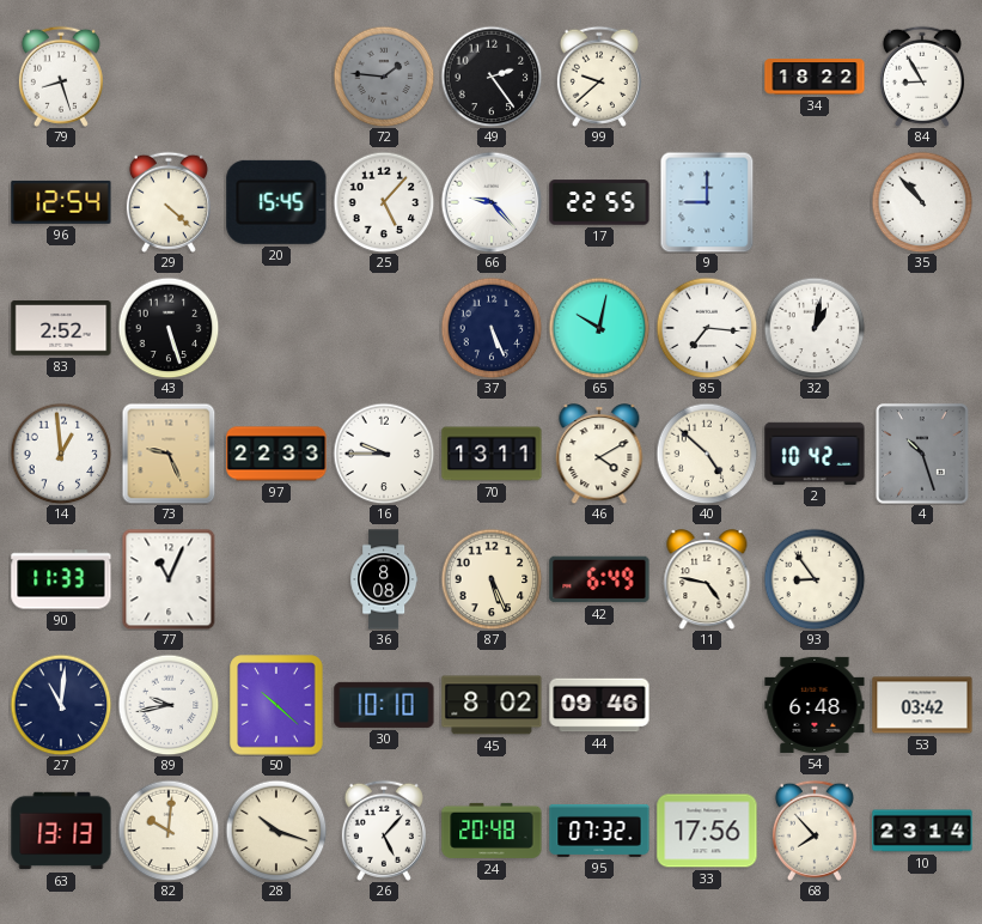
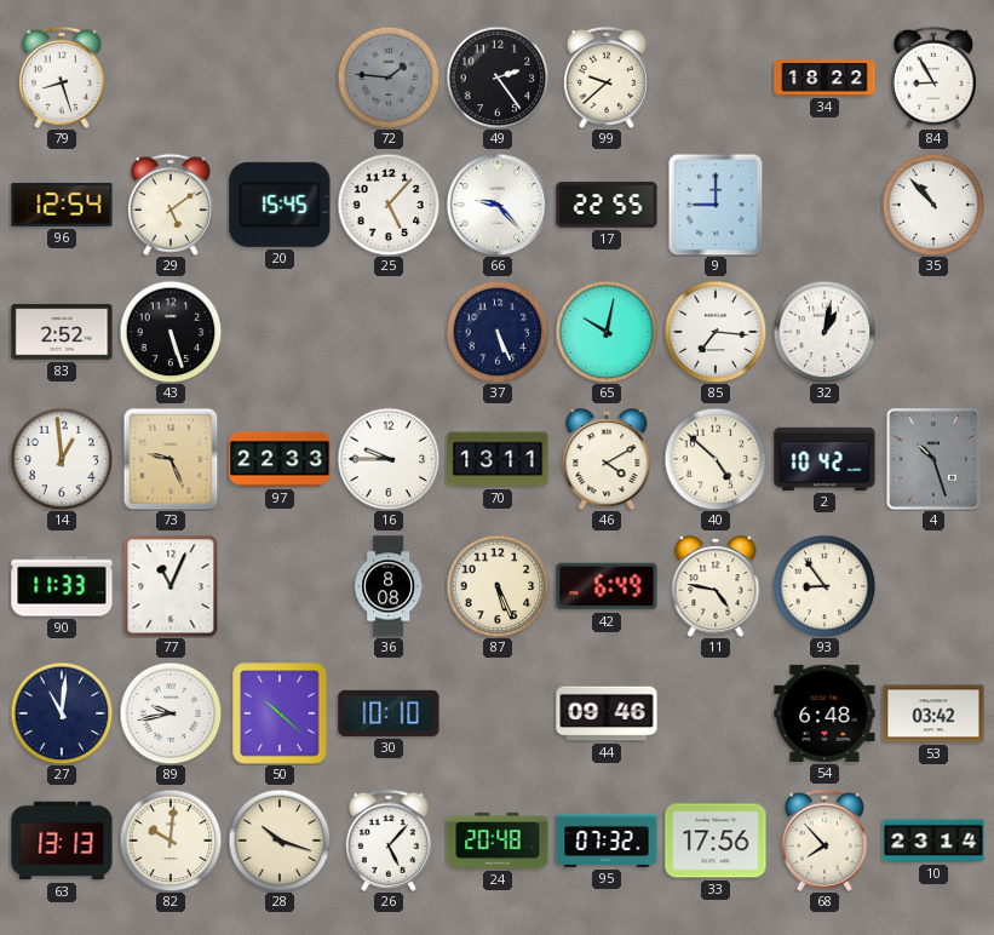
29: 4:22 -> 5:09
45: 8:02 -> none
